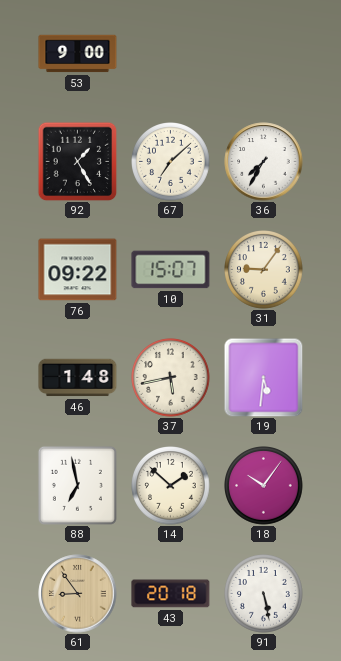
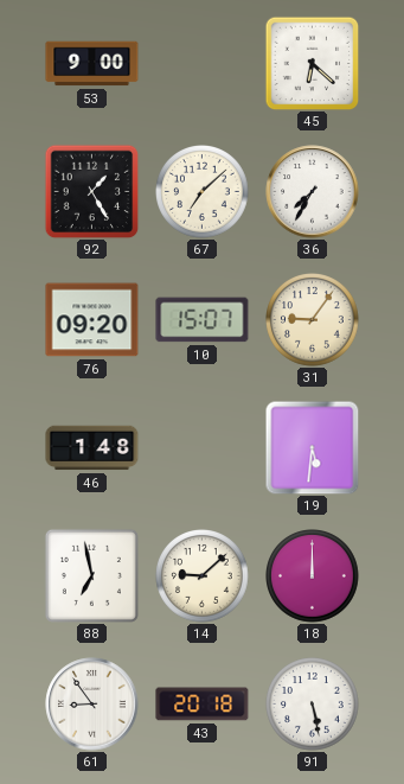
45: none -> 6:22
76: 09:22 -> 09:20
37: 5:43 -> none
14: 1:52 -> 9:08
18: 10:06 -> 12:00
61 dial: champagne -> white
